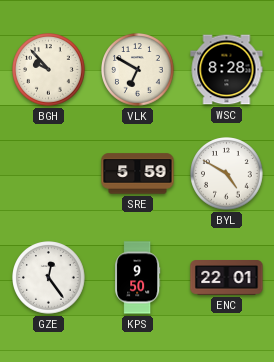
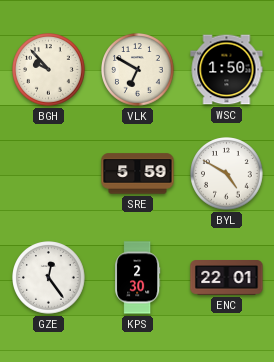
WSC: 8:28 -> 1:50
KPS: 9:50 -> 2:30
